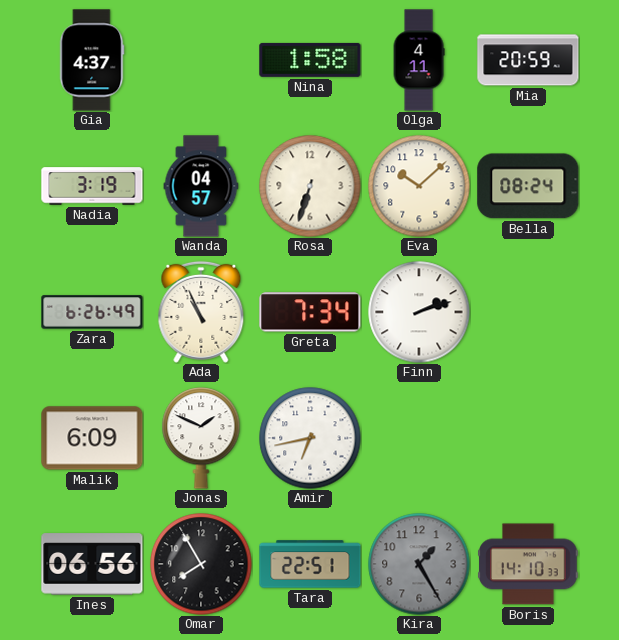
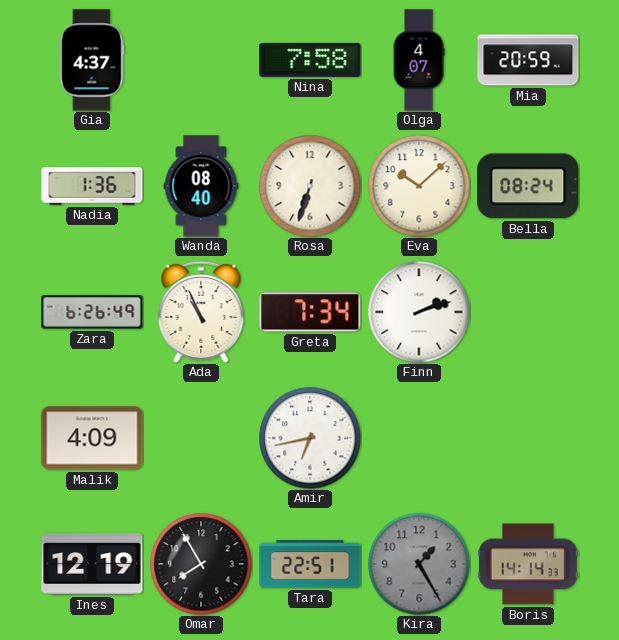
Nina: 1:58 -> 7:58
Olga: 4:11 -> 4:07
Nadia: 3:19 -> 1:36
Wanda: 04:57 -> 08:40
Malik: 6:09 -> 4:09
Jonas: 1:49 -> none
Ines: 06:56 -> 12:19
Boris: 14:10 -> 14:14
